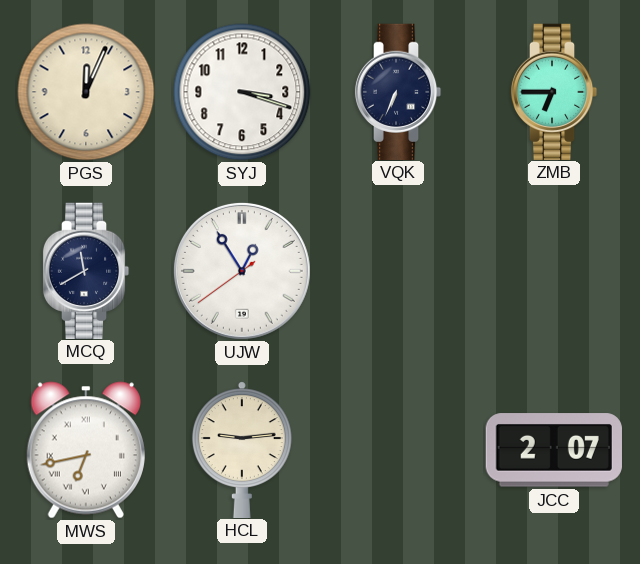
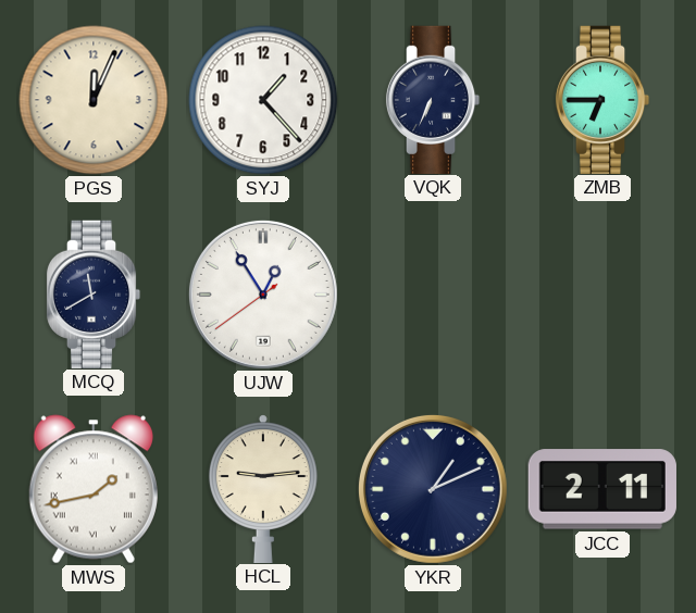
SYJ: 3:18 -> 1:23
MWS: 6:43 -> 1:43
YKR: none -> 1:11
JCC: 2:07 -> 2:11
